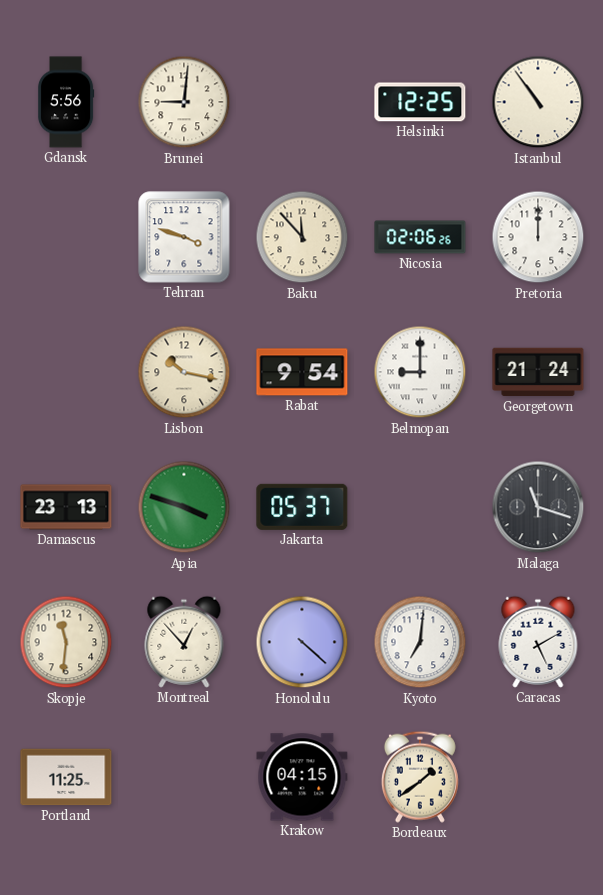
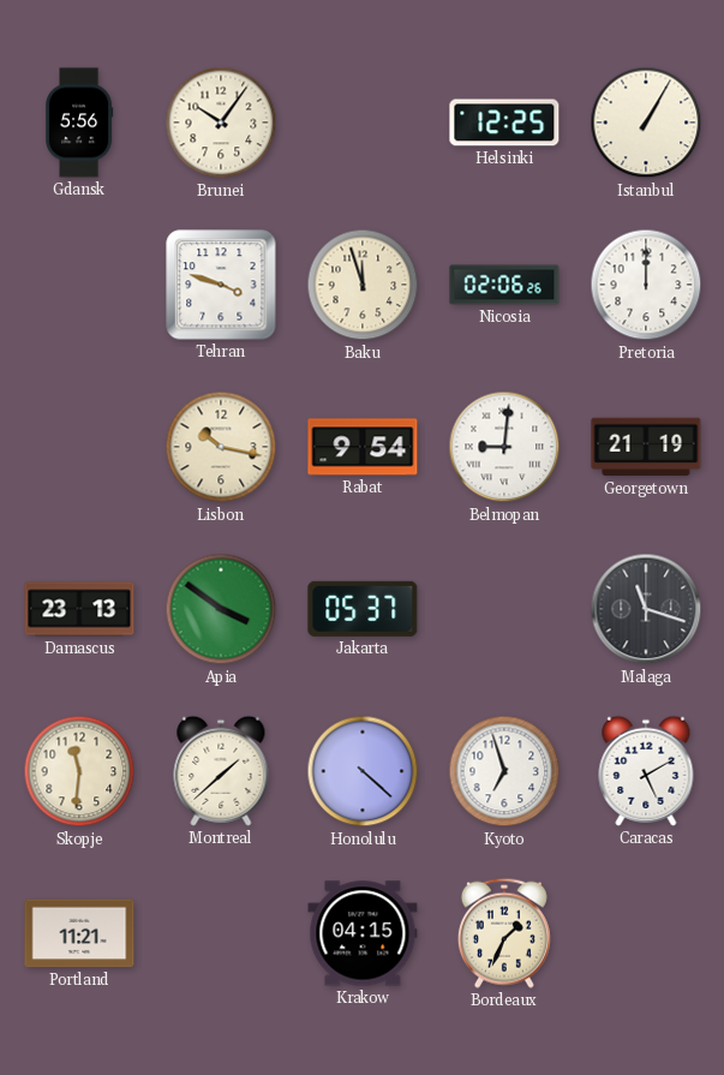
Brunei: 9:01 -> 10:06
Istanbul: 10:54 -> 1:05
Baku: 11:53 -> 11:57
Belmopan: 9:00 -> 9:01
Georgetown: 21:24 -> 21:19
Apia: 3:48 -> 3:51
Montreal: 12:53 -> 1:38
Kyoto: 7:01 -> 6:57
Portland: 11:25 -> 11:21
Bordeaux: 1:39 -> 1:34
